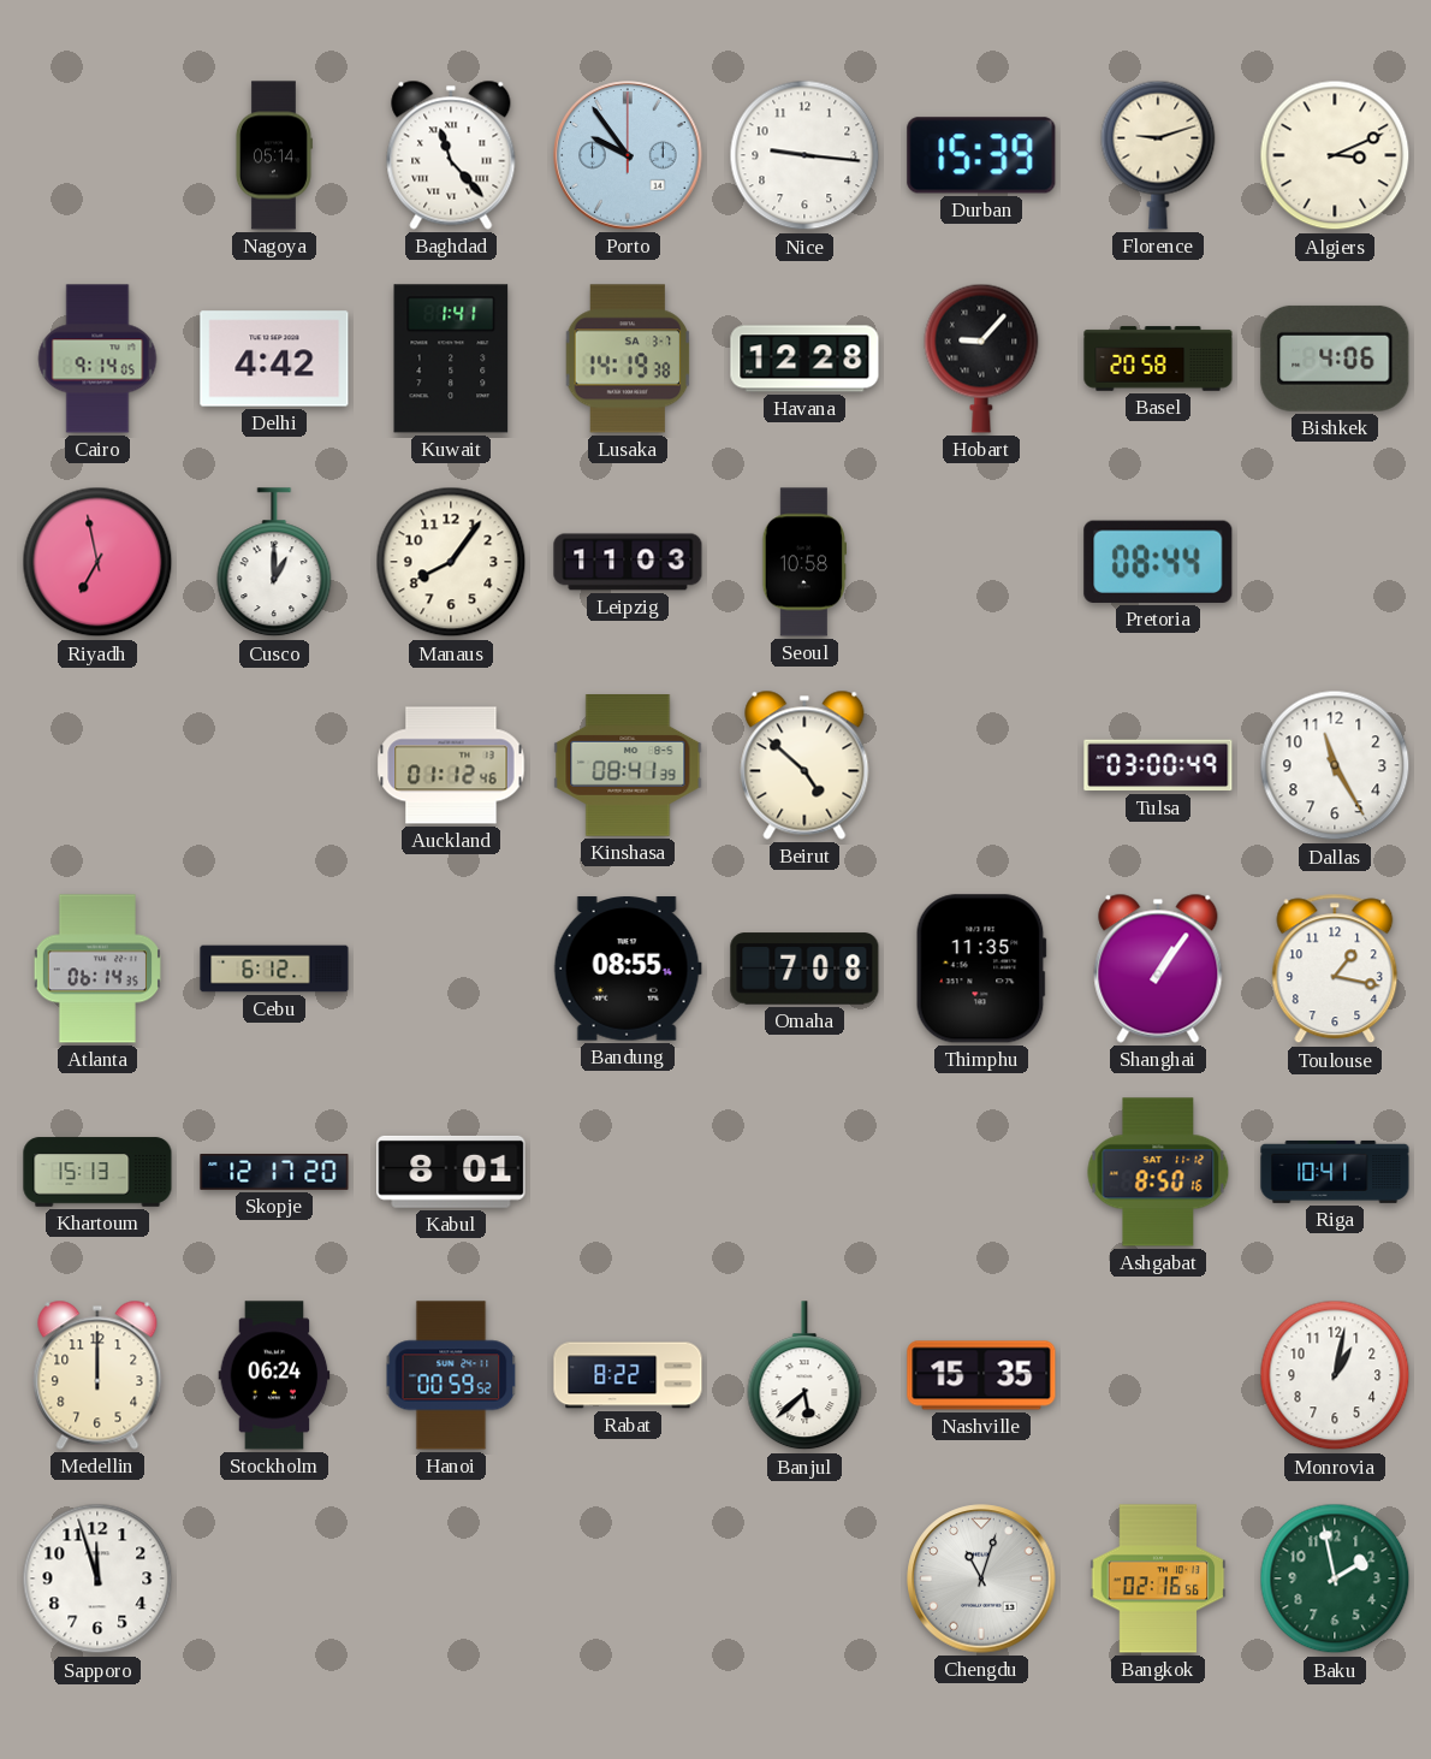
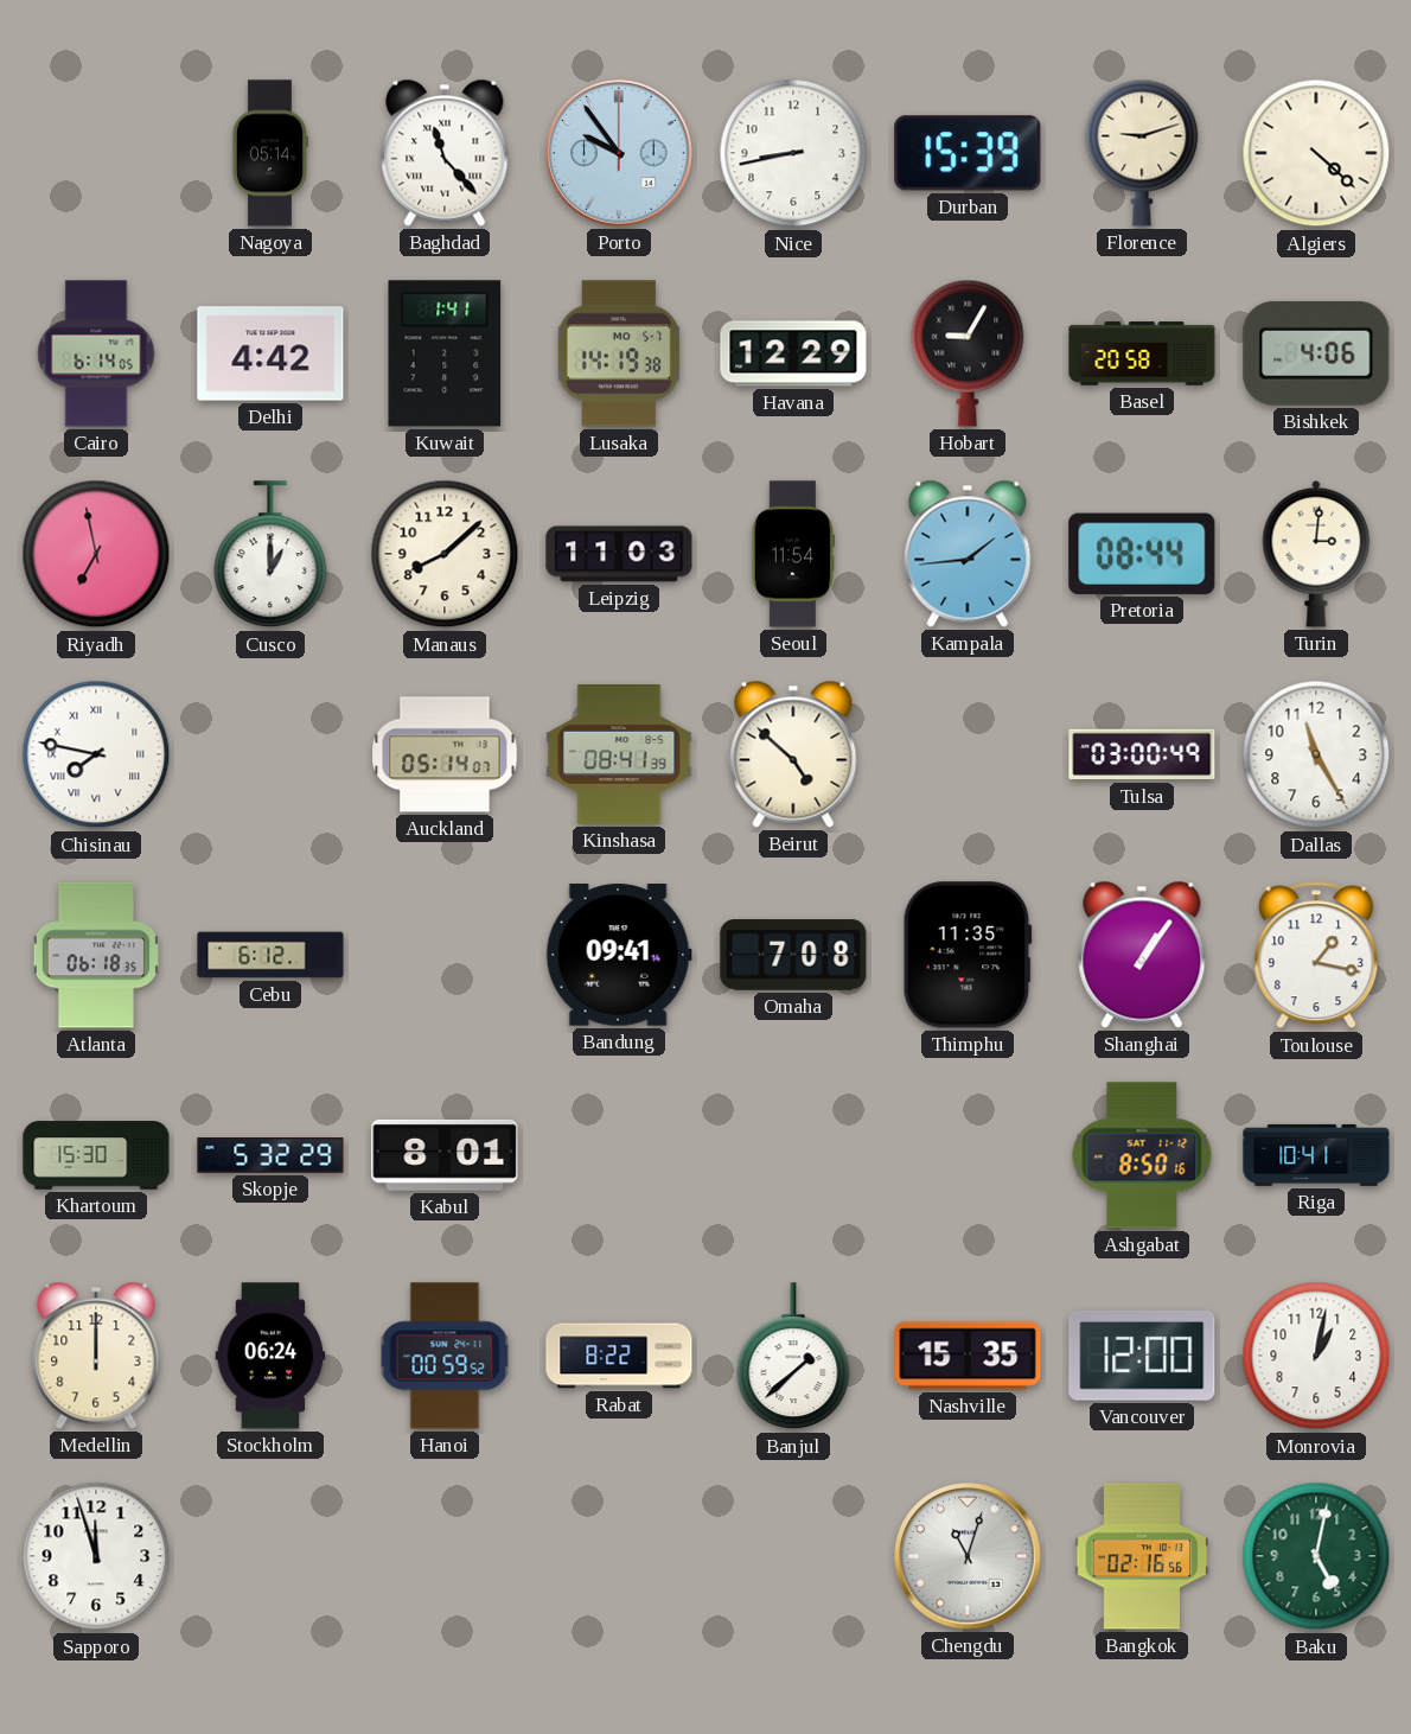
Nice: 9:16 -> 8:43
Algiers: 3:11 -> 4:22
Cairo: 9:14 -> 6:14
Lusaka date: SA 3-7 -> MO 5-7
Havana: 12:28 -> 12:29
Hobart: 9:07 -> 9:05
Manaus: 8:06 -> 8:08
Seoul: 10:58 -> 11:54
Kampala: none -> 1:44
Turin: none -> 3:01
Chisinau: none -> 7:47
Auckland: 01:12 -> 05:14
Atlanta: 06:14 -> 06:18
Bandung: 08:55 -> 09:41
Khartoum: 15:13 -> 15:30
Skopje: 12:17 -> 5:32
Banjul: 5:38 -> 1:38
Vancouver: none -> 12:00
Baku: 1:58 -> 5:02
